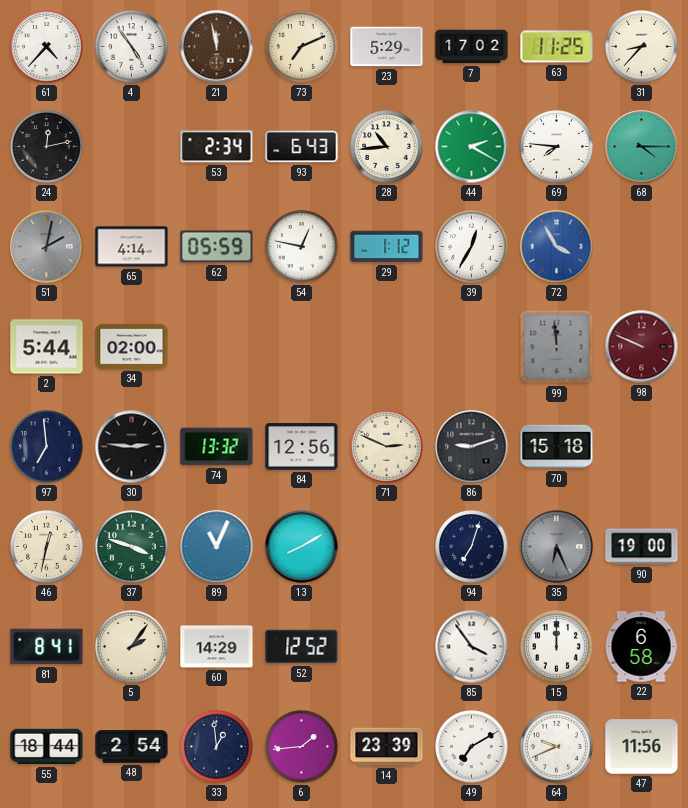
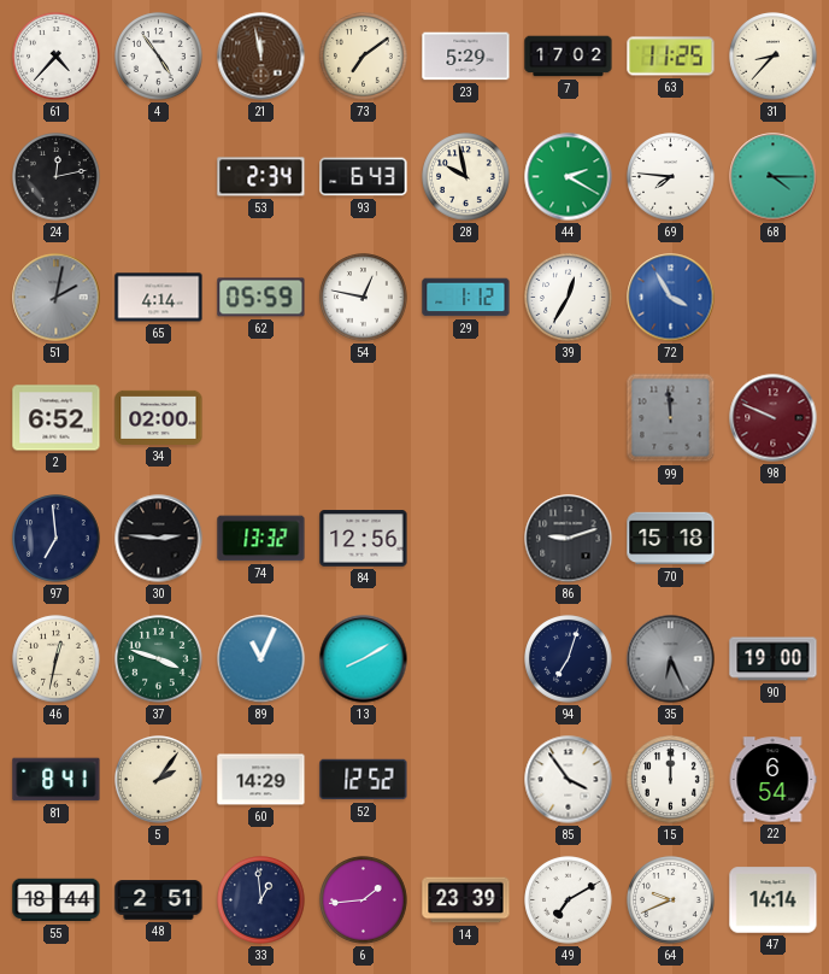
73: 7:11 -> 7:09
28: 10:44 -> 9:58
2: 5:44 -> 6:52
71: 2:49 -> none
22: 6:58 -> 6:54
48: 2:54 -> 2:51
47: 11:56 -> 14:14
